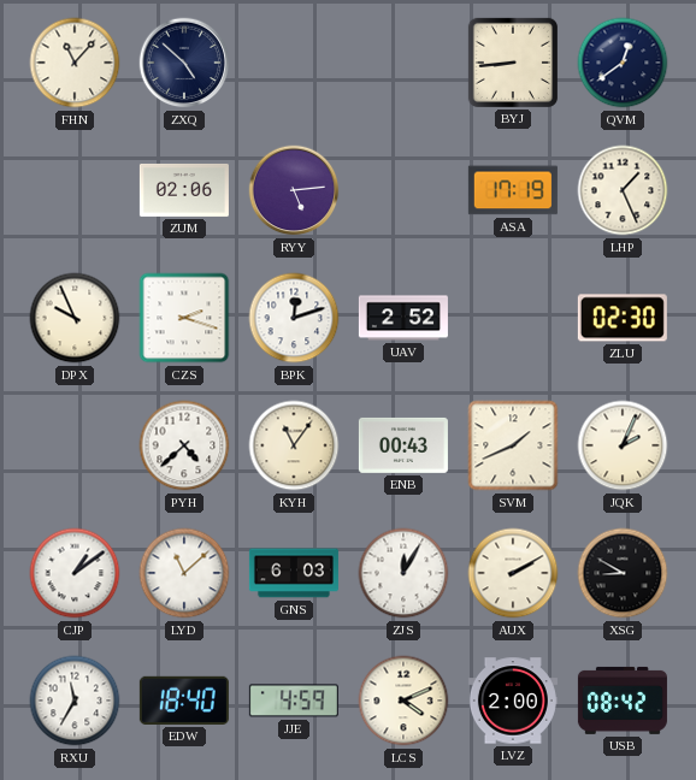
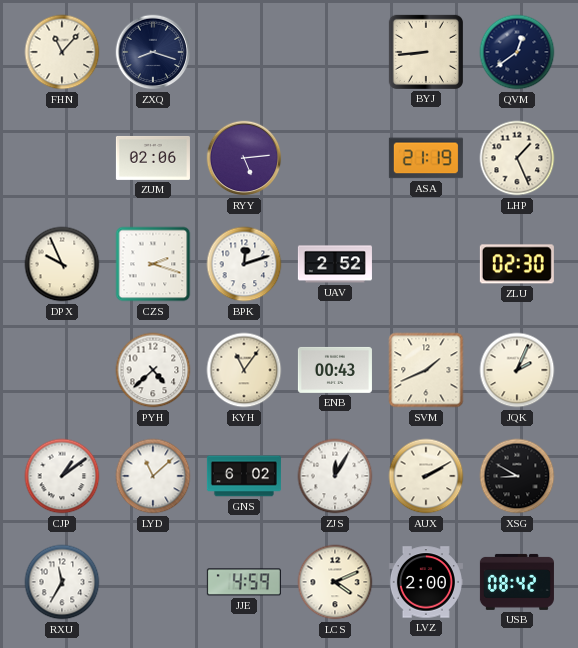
ZXQ: 4:52 -> 8:18
ASA: 17:19 -> 21:19
GNS: 6:03 -> 6:02
EDW: 18:40 -> none
